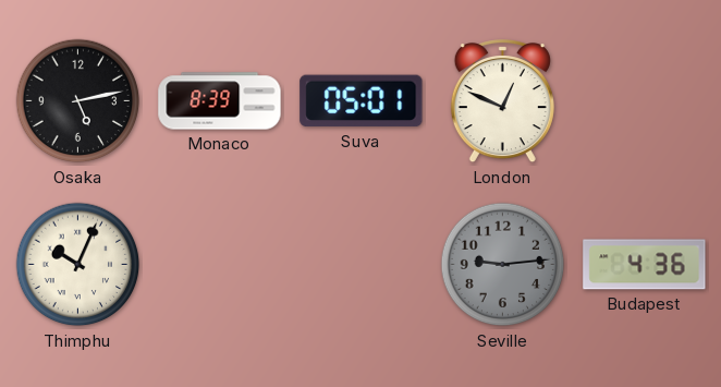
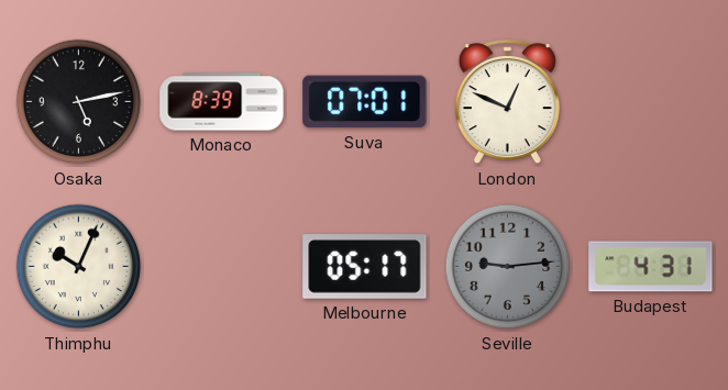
Suva: 05:01 -> 07:01
Melbourne: none -> 05:17
Budapest: 4:36 -> 4:31
